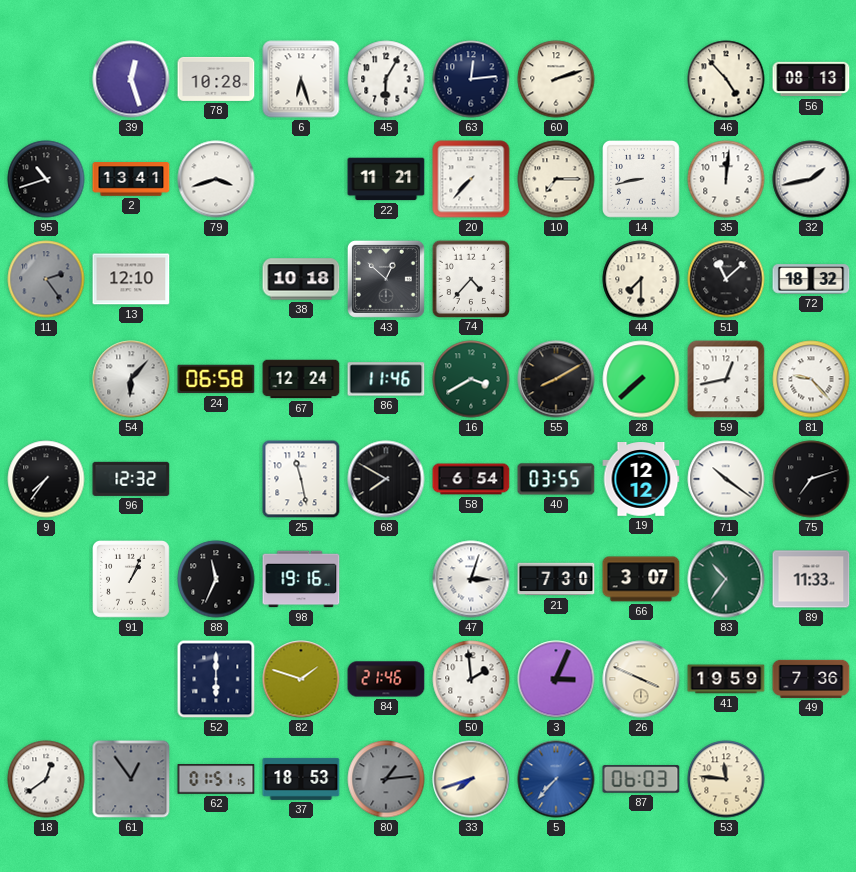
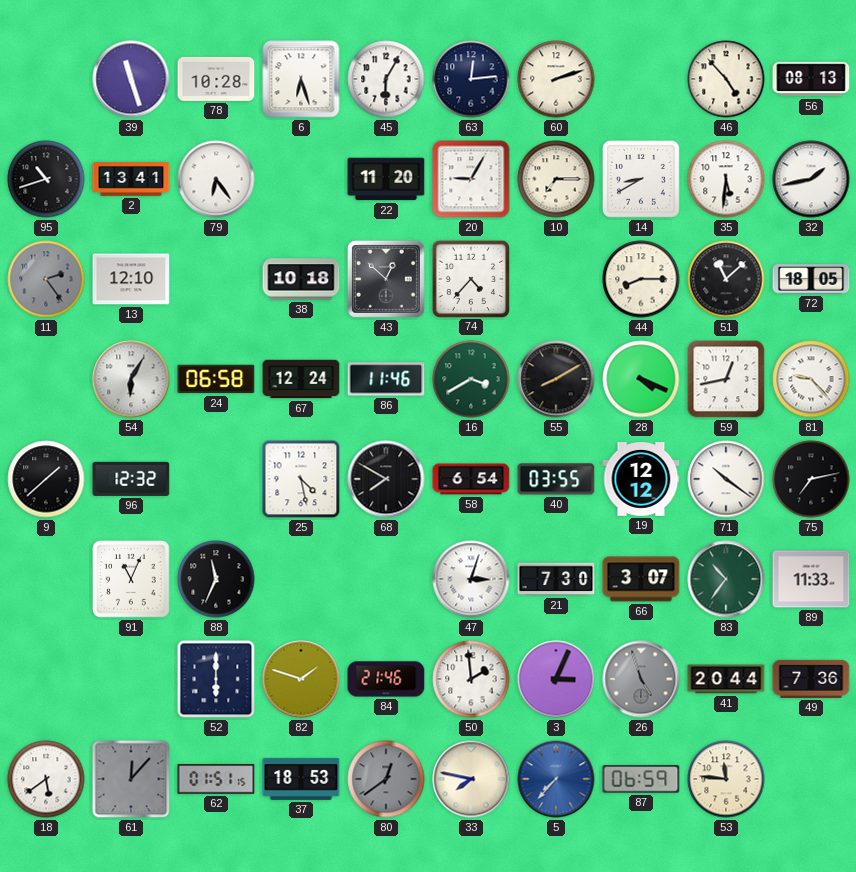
39: 12:27 -> 11:27
79: 3:42 -> 6:24
22: 11:21 -> 11:20
20: 7:37 -> 9:05
14: 8:43 -> 8:40
35: 12:01 -> 5:31
44: 7:30 -> 8:15
72: 18:32 -> 18:05
54: 6:07 -> 6:05
28: 7:38 -> 4:19
9: 7:36 -> 1:38
25: 11:28 -> 4:28
75: 7:12 -> 7:13
91: 1:04 -> 11:04
98: 19:16 -> none
26: 3:49 -> 4:57
26 dial: cream -> grey
41: 19:59 -> 20:44
18: 12:39 -> 5:39
61: 12:54 -> 12:07
80: 1:14 -> 12:39
33: 7:42 -> 7:47
87: 06:03 -> 06:59
